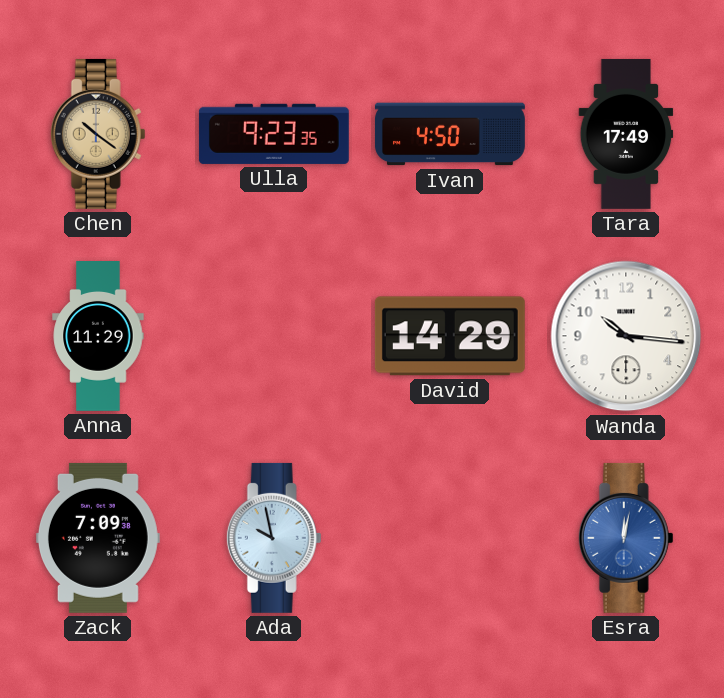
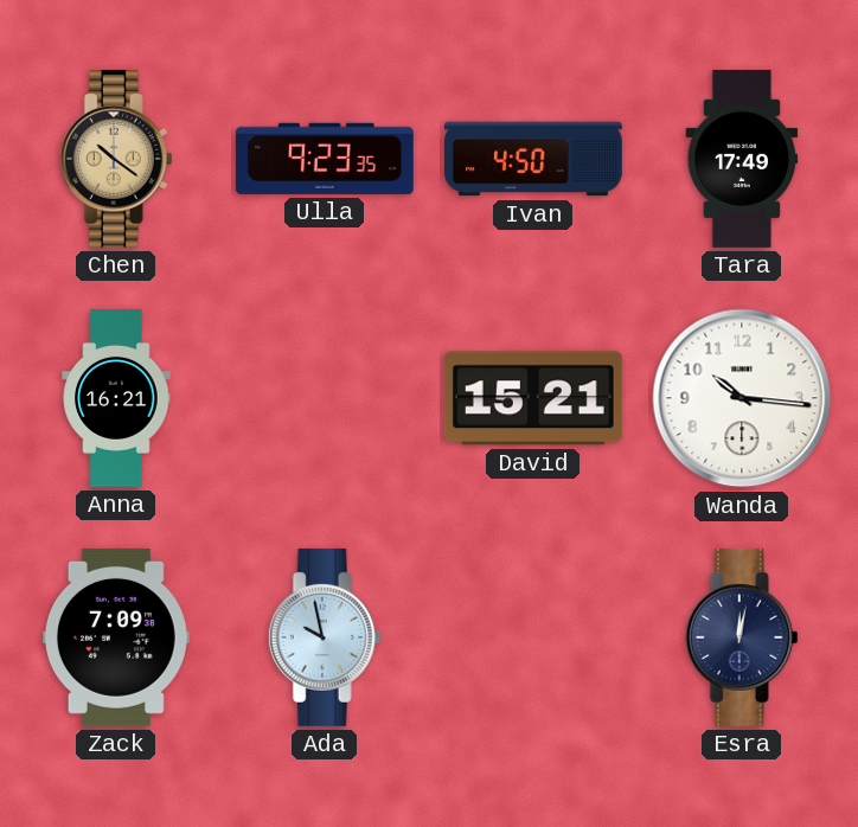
Anna: 11:29 -> 16:21
David: 14:29 -> 15:21
Esra dial: blue -> navy
